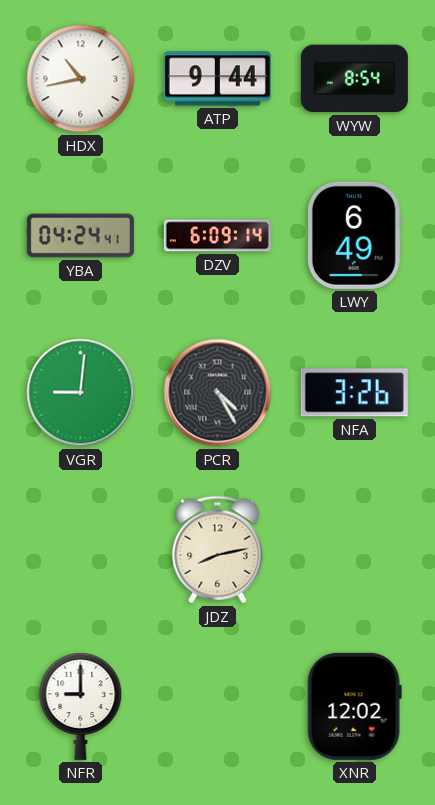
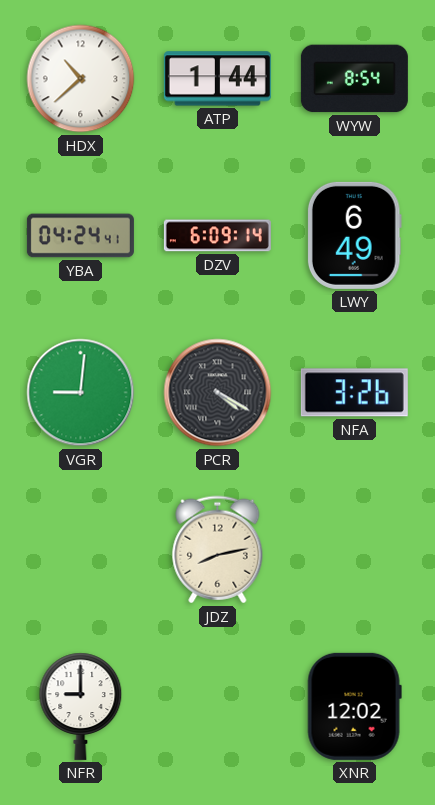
HDX: 10:43 -> 10:38
ATP: 9:44 -> 1:44
PCR: 4:25 -> 4:20
